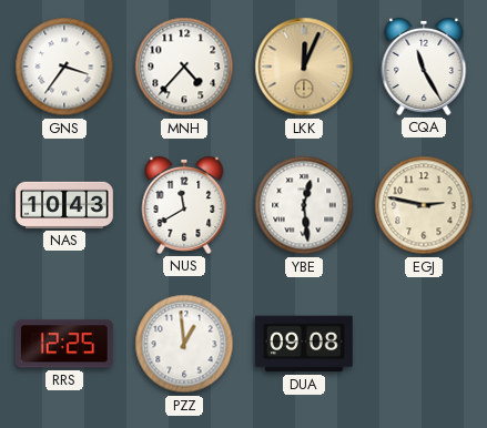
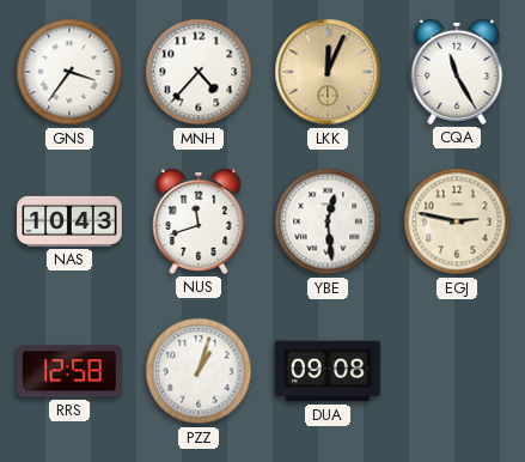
NUS: 11:40 -> 11:42
RRS: 12:25 -> 12:58
PZZ: 12:59 -> 1:03
